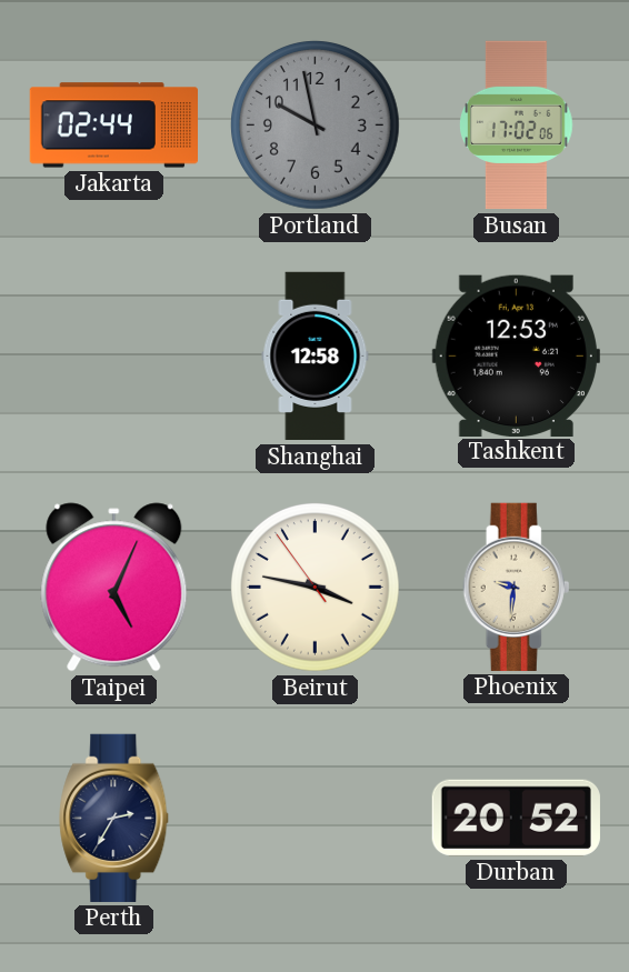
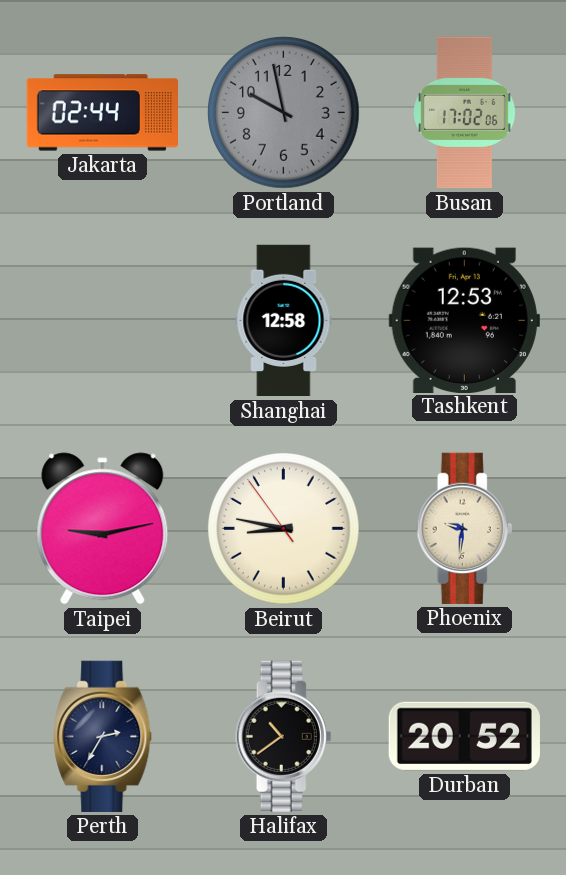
Taipei: 5:04 -> 9:13
Beirut: 3:46 -> 8:46
Halifax: none -> 10:39
